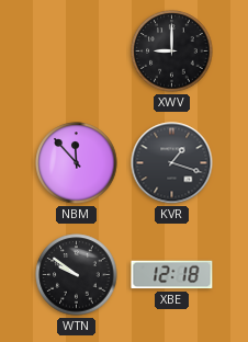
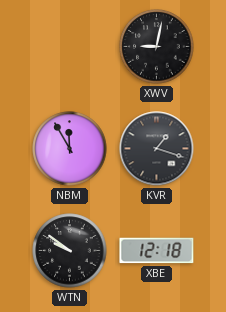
XWV: 9:00 -> 9:02
NBM: 11:53 -> 11:55
